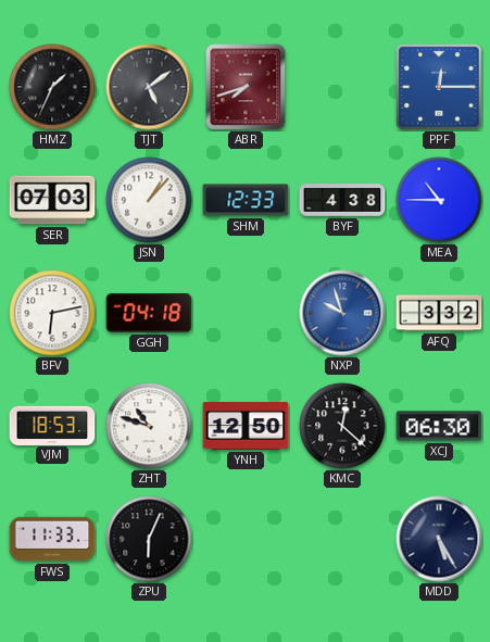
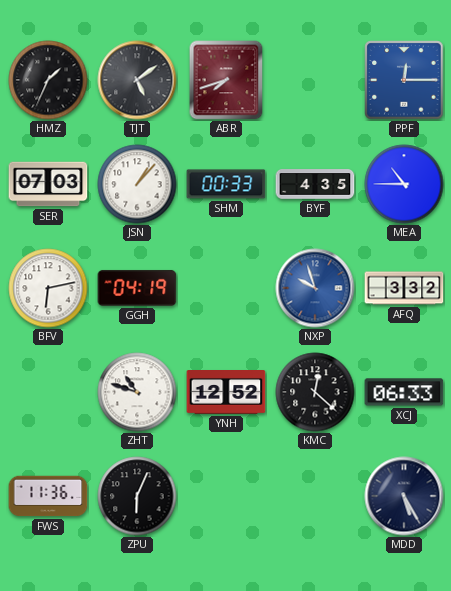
SHM: 12:33 -> 00:33
BYF: 4:38 -> 4:35
GGH: 04:18 -> 04:19
VJM: 18:53 -> none
YNH: 12:50 -> 12:52
XCJ: 06:30 -> 06:33
FWS: 11:33 -> 11:36
